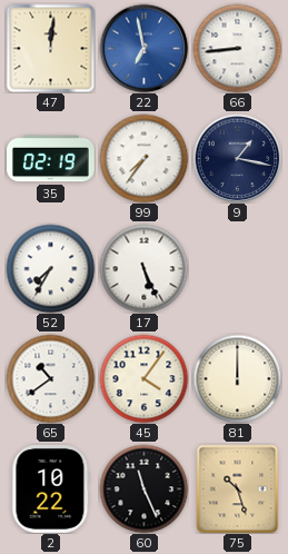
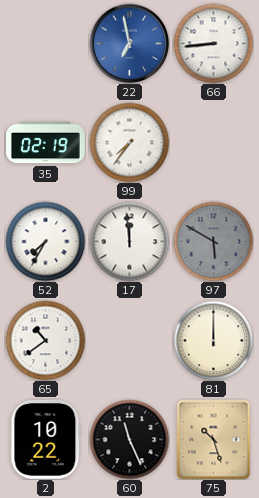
47: 12:01 -> none
9: 1:17 -> none
17: 5:26 -> 11:59
97: none -> 5:50
45: 4:06 -> none
